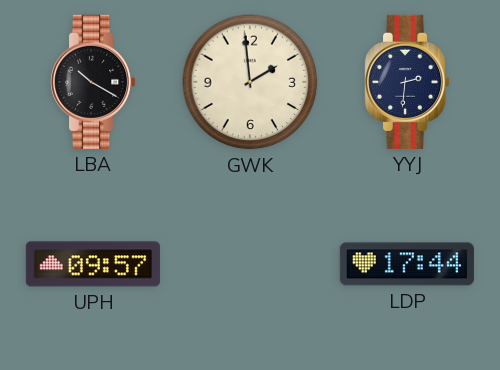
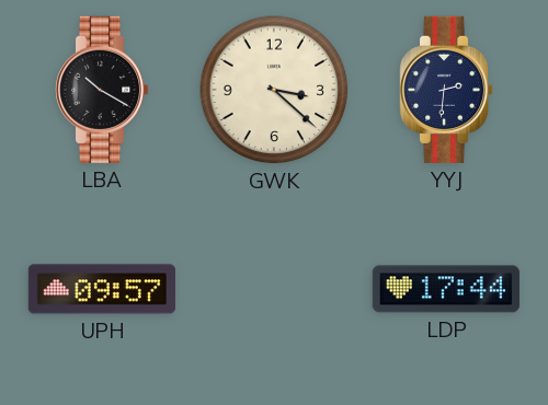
GWK: 1:59 -> 3:22
